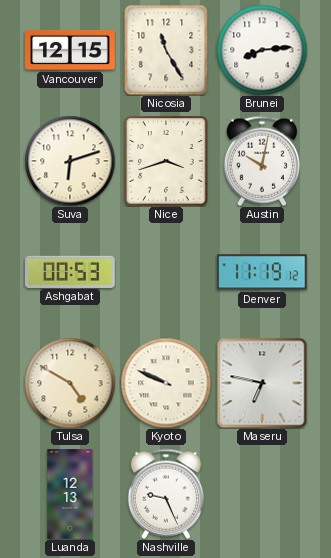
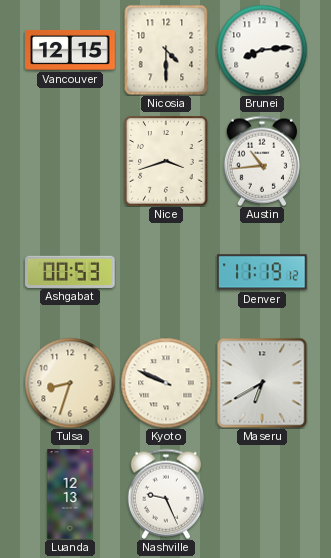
Nicosia: 11:25 -> 4:30
Suva: 6:12 -> none
Austin: 10:02 -> 10:44
Tulsa: 4:50 -> 8:33
Maseru: 6:47 -> 6:40
